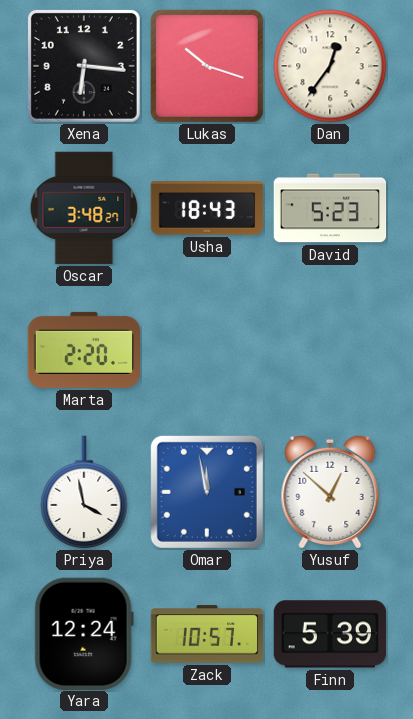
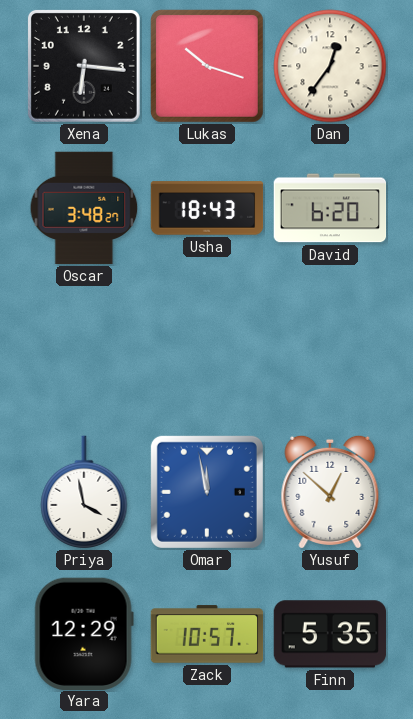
David: 5:23 -> 6:20
Marta: 2:20 -> none
Yara: 12:24 -> 12:29
Finn: 5:39 -> 5:35
